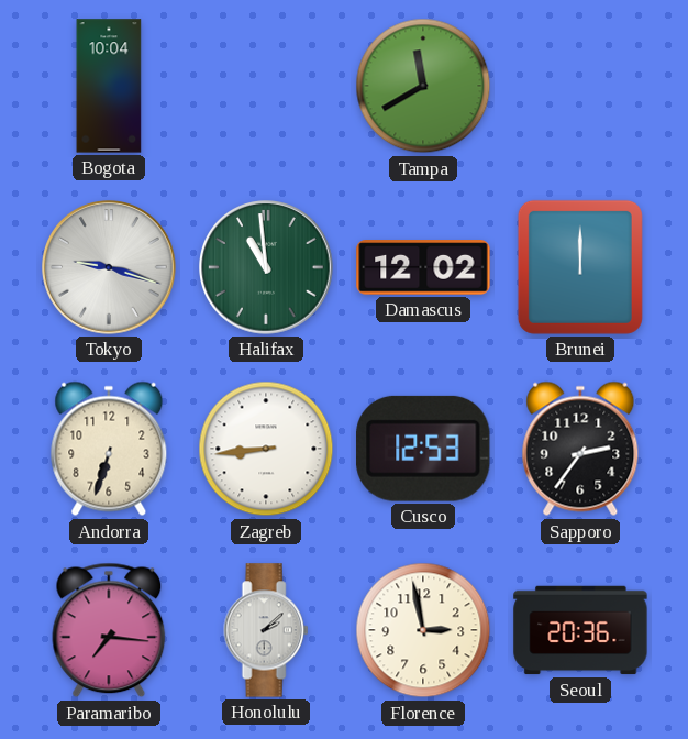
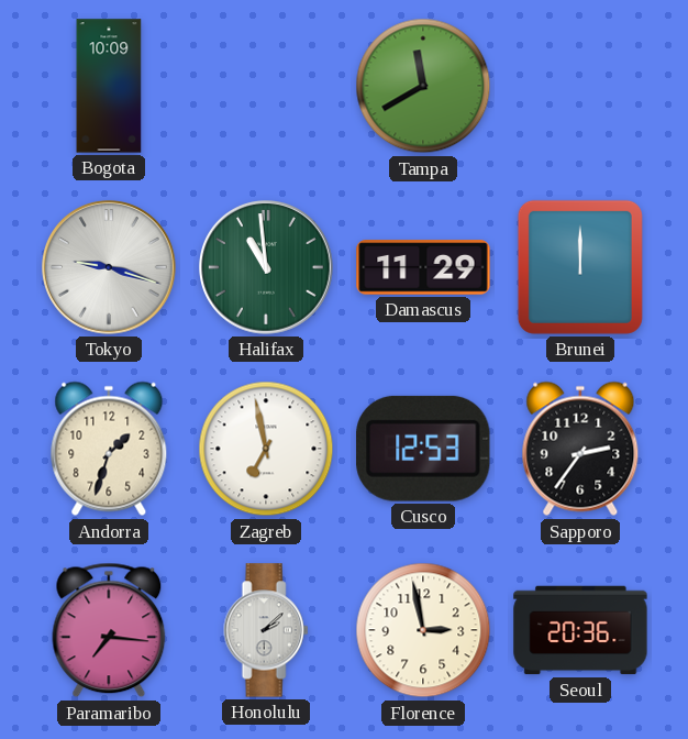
Bogota: 10:04 -> 10:09
Damascus: 12:02 -> 11:29
Andorra: 6:33 -> 1:33
Zagreb: 8:44 -> 6:58
